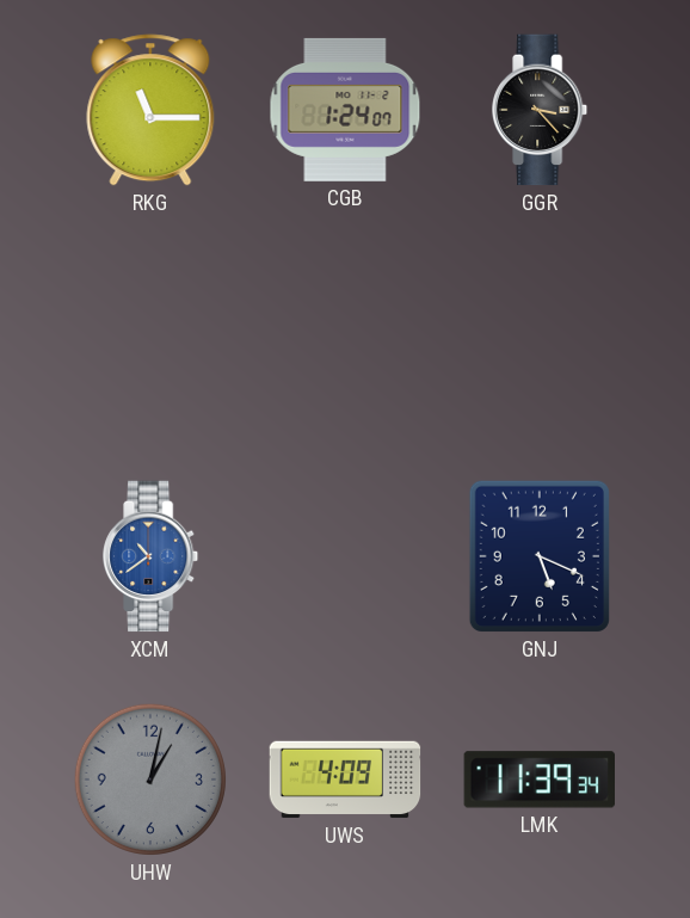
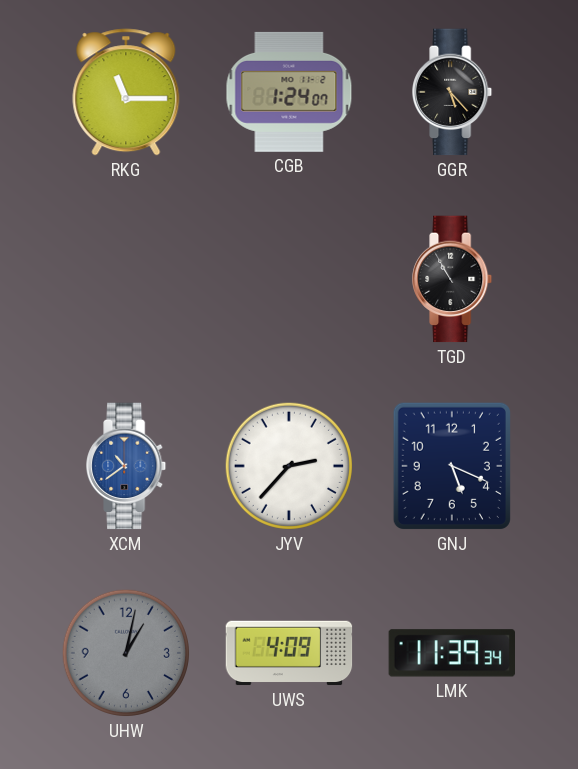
GGR: 3:23 -> 5:23
TGD: none -> 10:55
JYV: none -> 2:37
